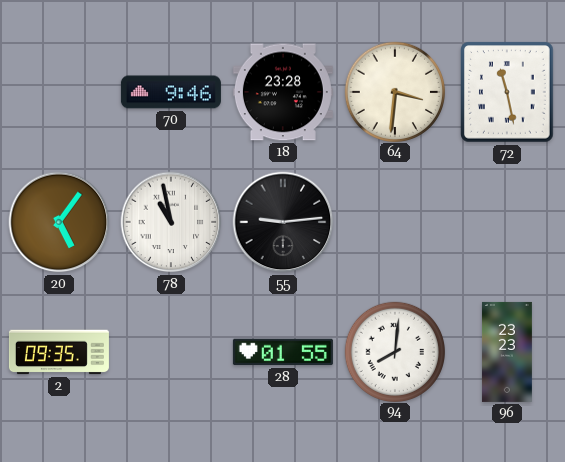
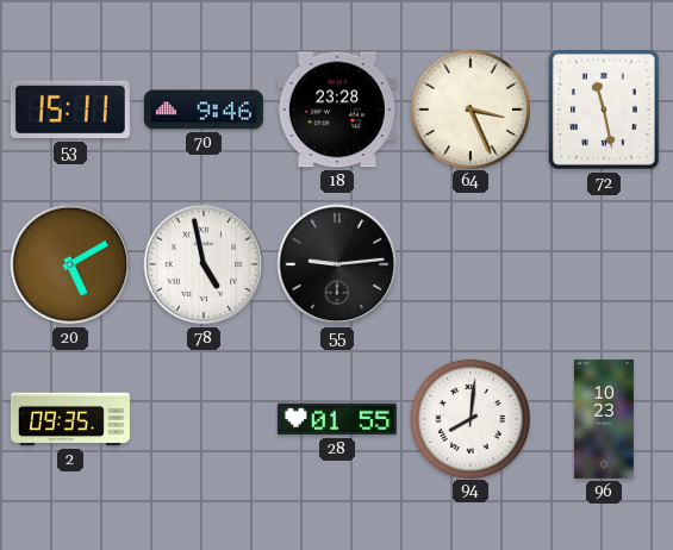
53: none -> 15:11
64: 3:31 -> 3:26
20: 5:06 -> 5:10
78: 10:58 -> 4:58
96: 23:23 -> 10:23
